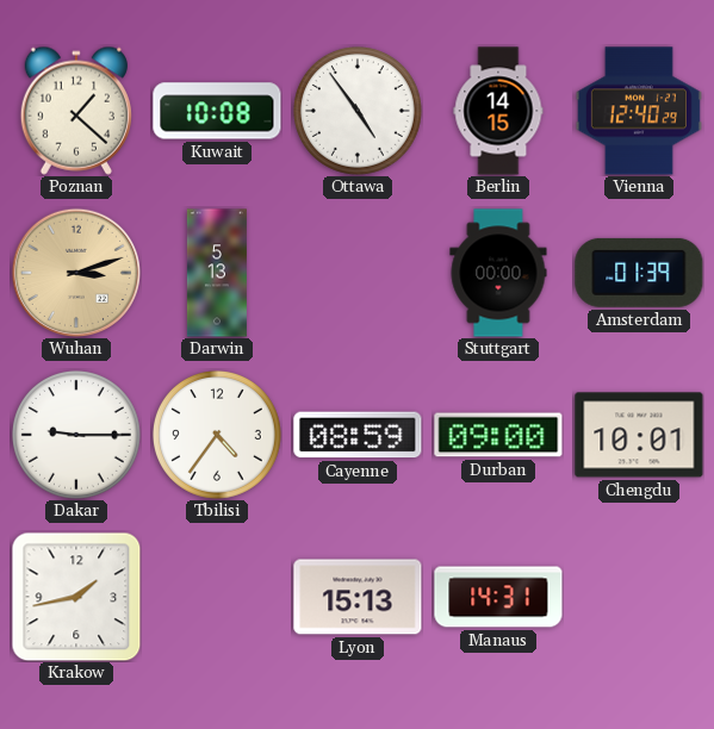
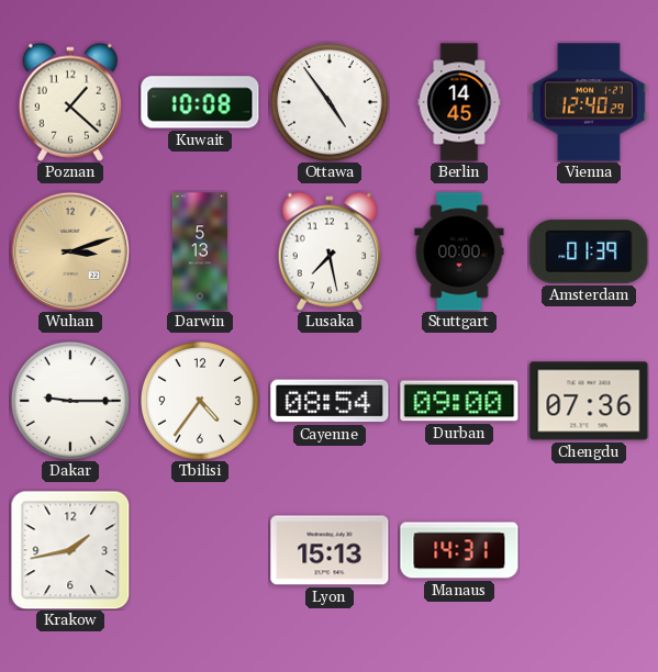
Berlin: 14:15 -> 14:45
Lusaka: none -> 7:28
Cayenne: 08:59 -> 08:54
Chengdu: 10:01 -> 07:36
